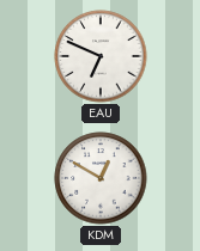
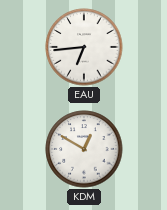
EAU: 6:49 -> 6:44
